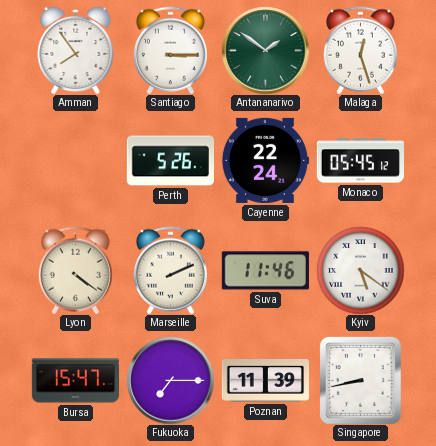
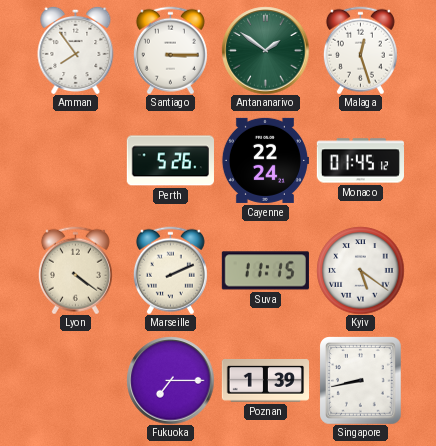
Monaco: 05:45 -> 01:45
Suva: 11:46 -> 11:15
Bursa: 15:47 -> none
Poznan: 11:39 -> 1:39
